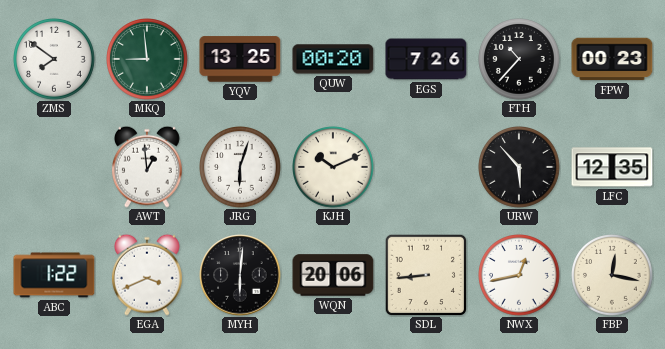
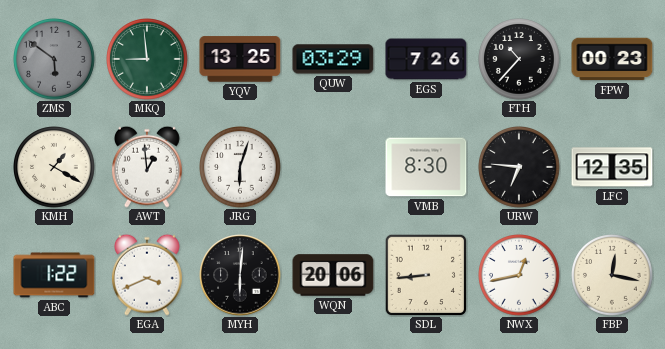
ZMS: 7:51 -> 5:51
ZMS dial: white -> grey
QUW: 00:20 -> 03:29
KMH: none -> 1:20
KJH: 10:11 -> none
VMB: none -> 8:30
URW: 5:53 -> 6:46
